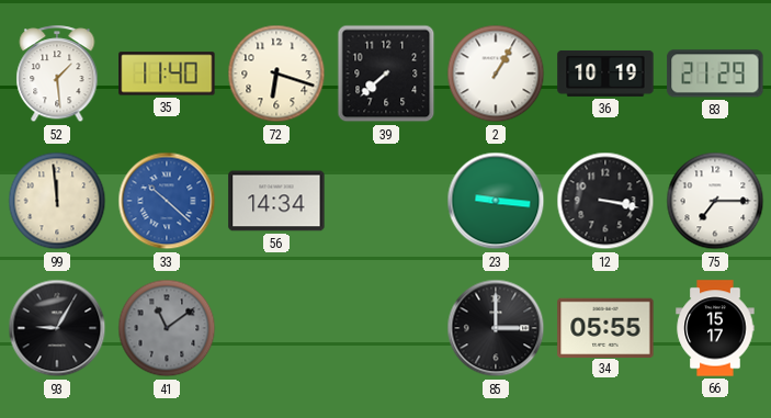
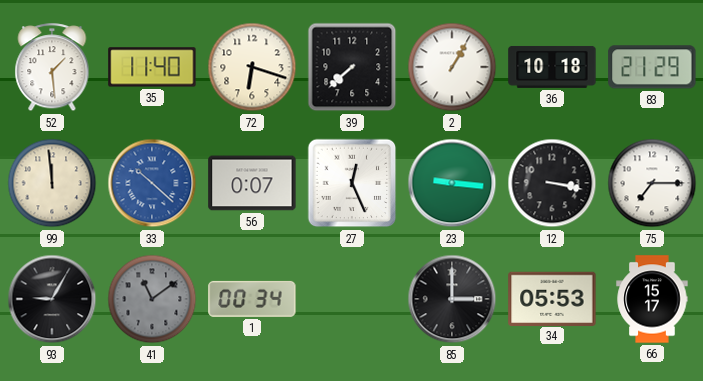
36: 10:19 -> 10:18
56: 14:34 -> 0:07
27: none -> 12:26
1: none -> 00:34
34: 05:55 -> 05:53
